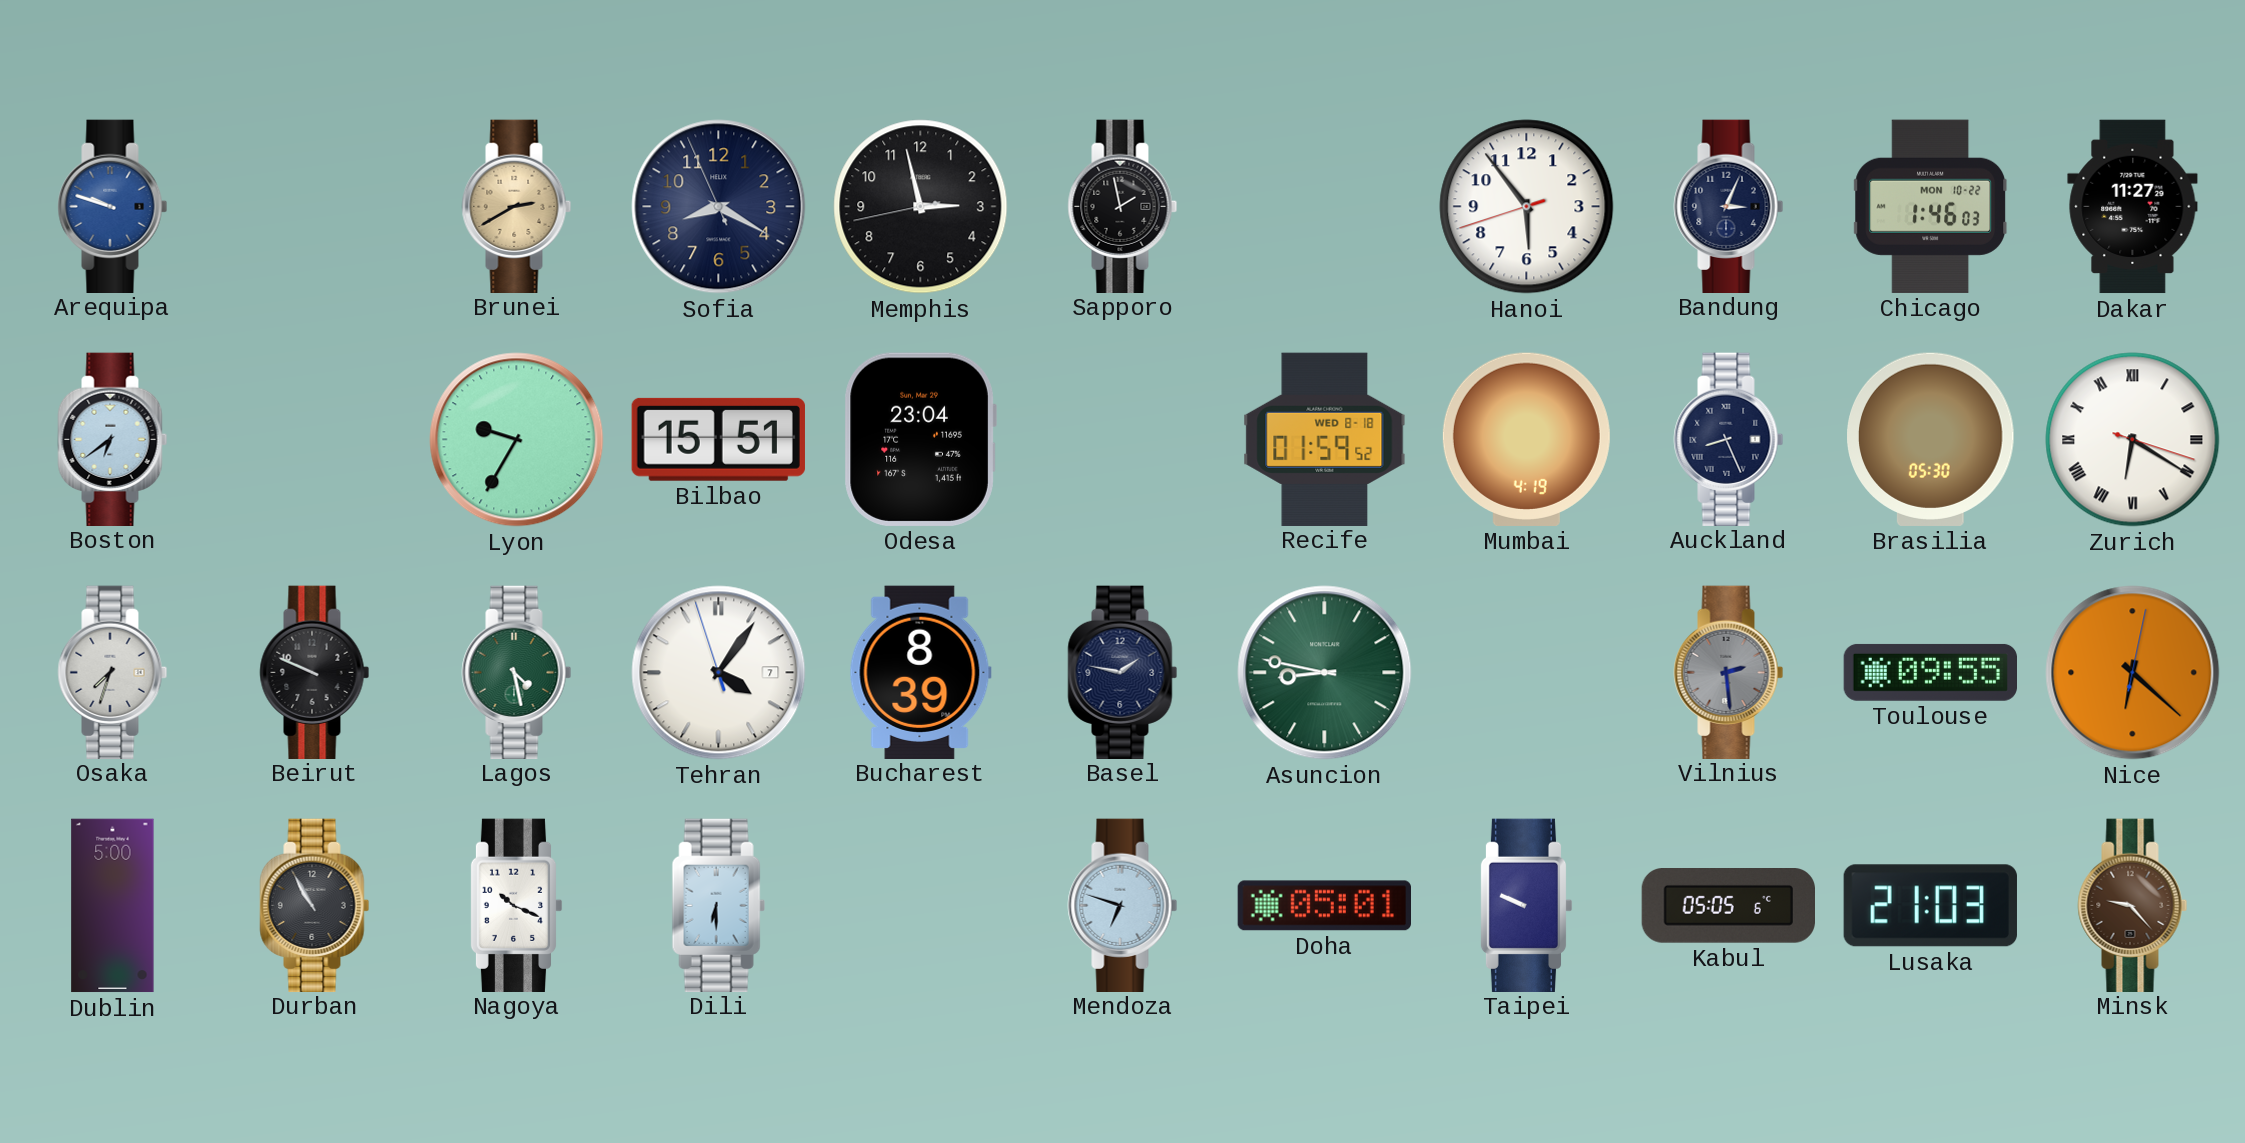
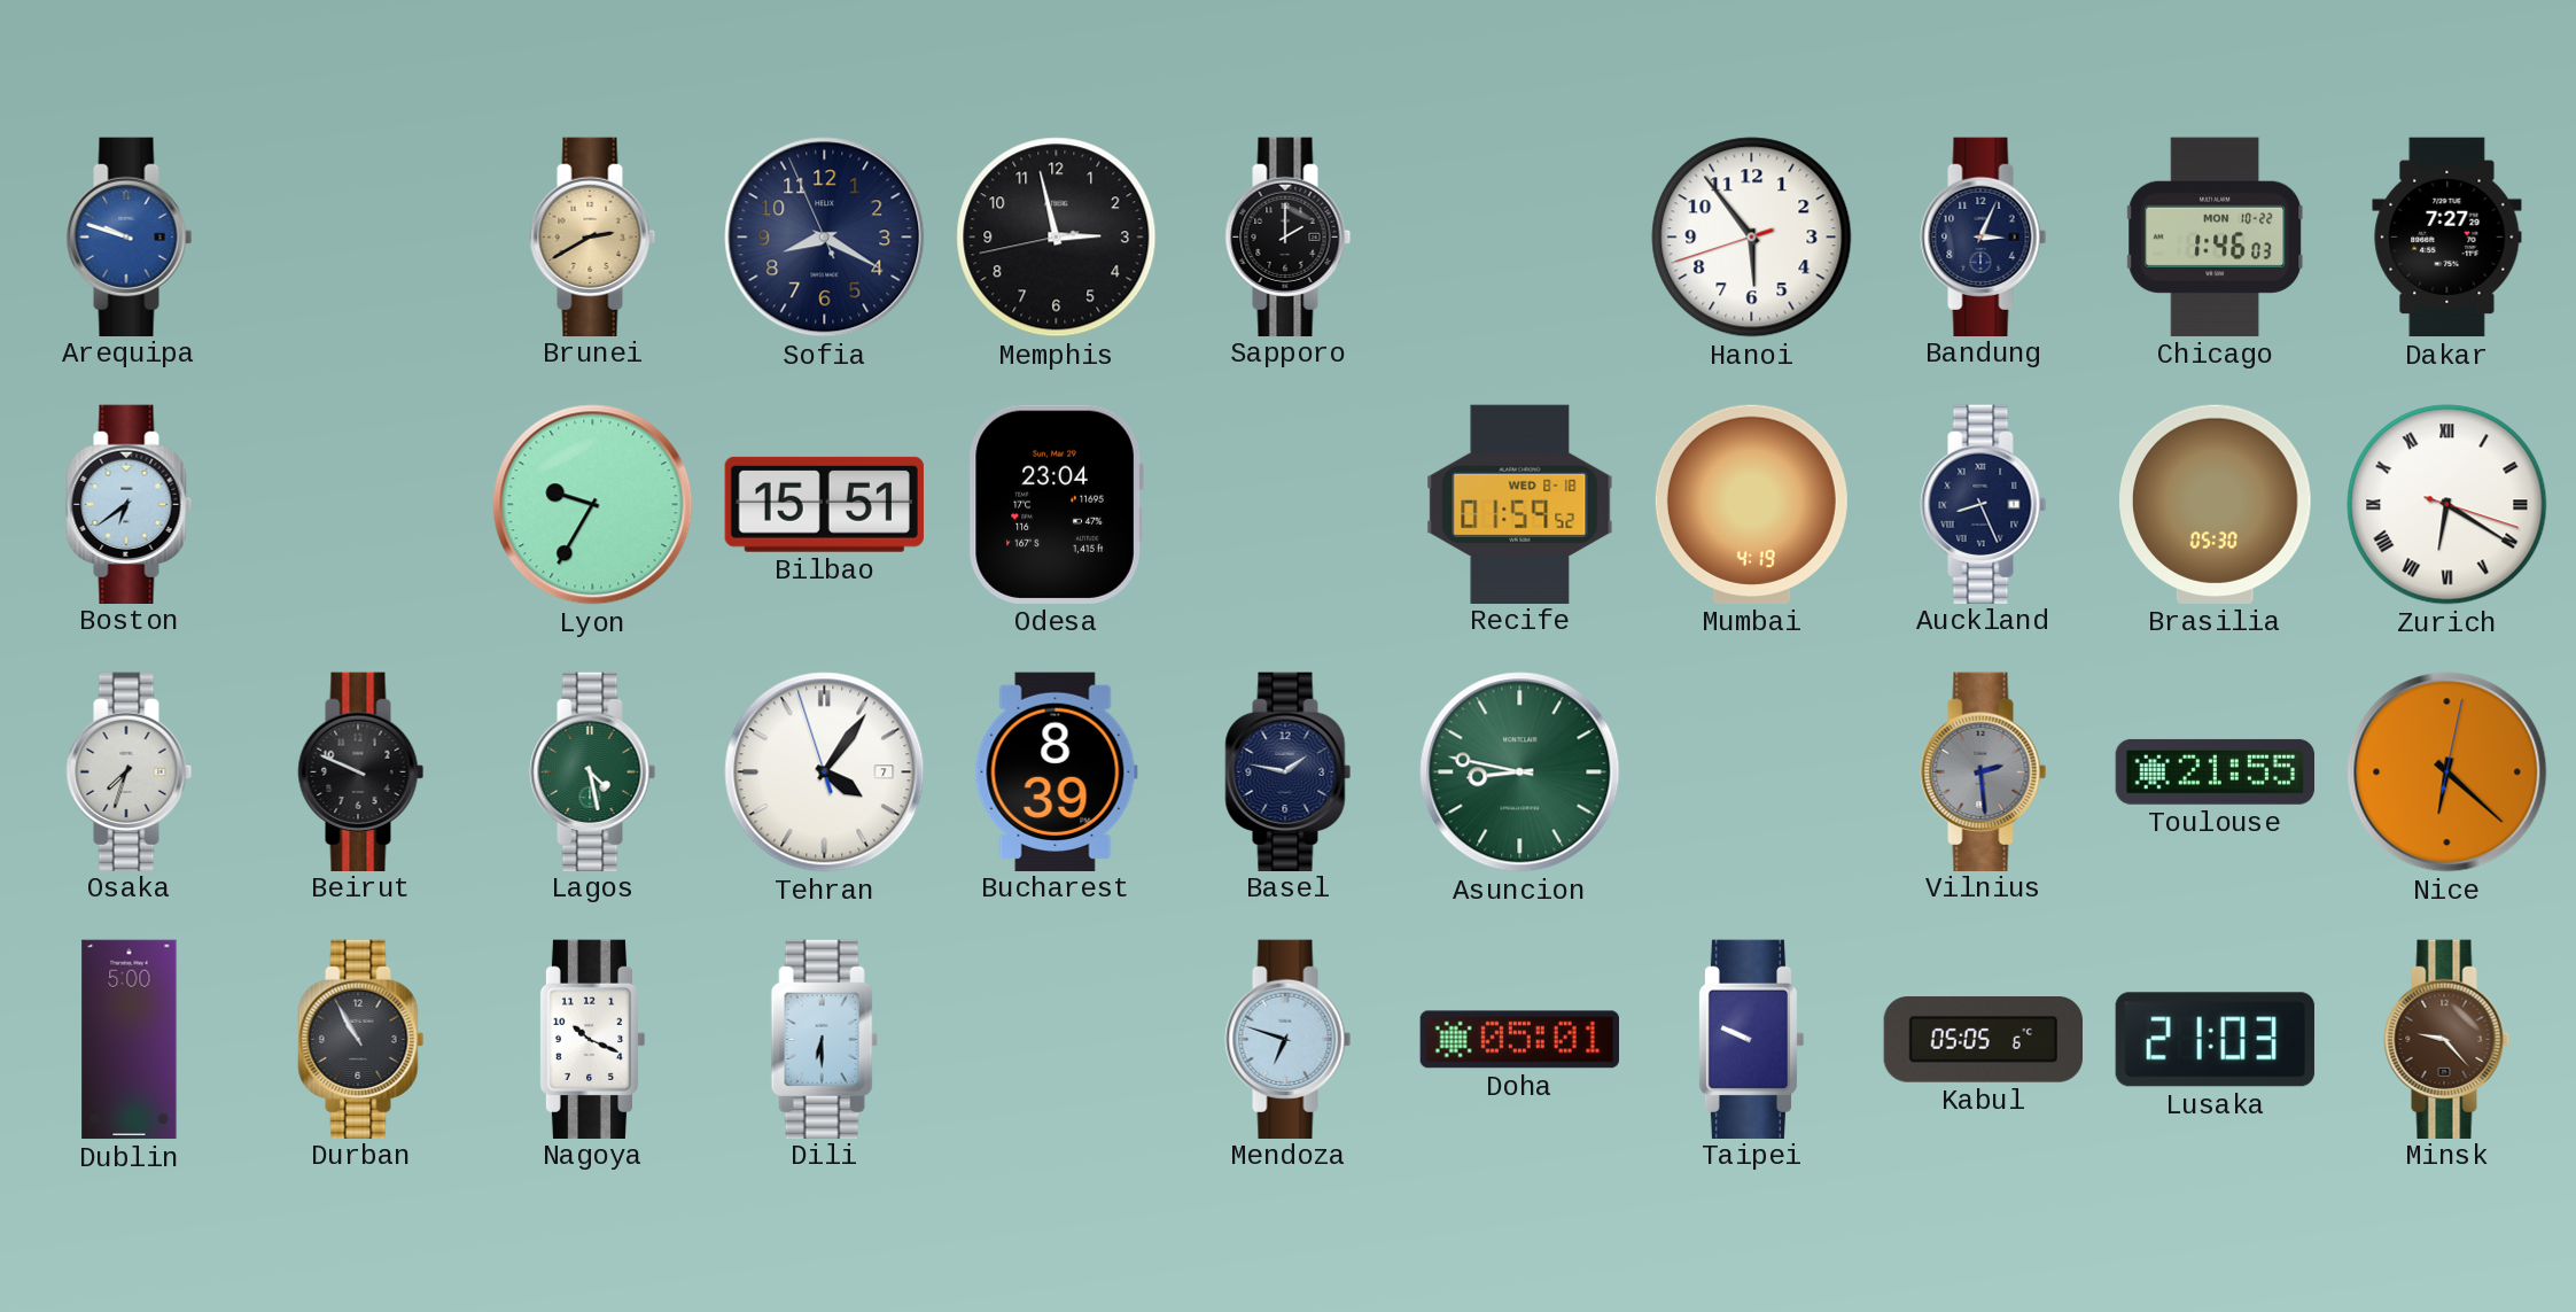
Sapporo: 1:58 -> 2:00
Dakar: 11:27 -> 7:27
Toulouse: 09:55 -> 21:55
